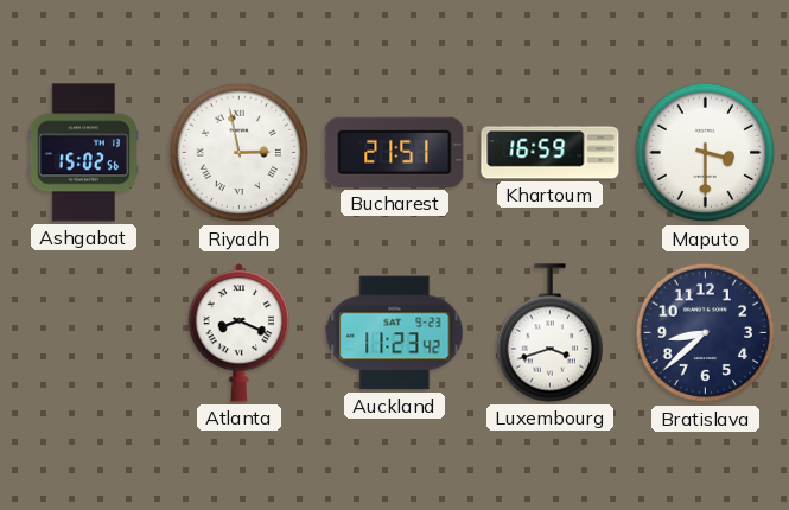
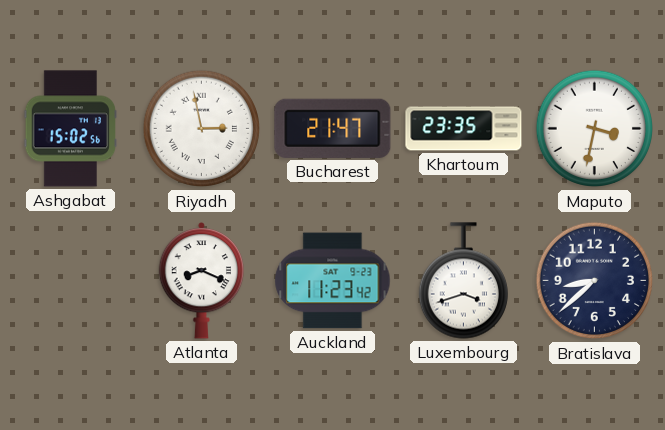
Bucharest: 21:51 -> 21:47
Khartoum: 16:59 -> 23:35
Maputo: 3:30 -> 3:32
